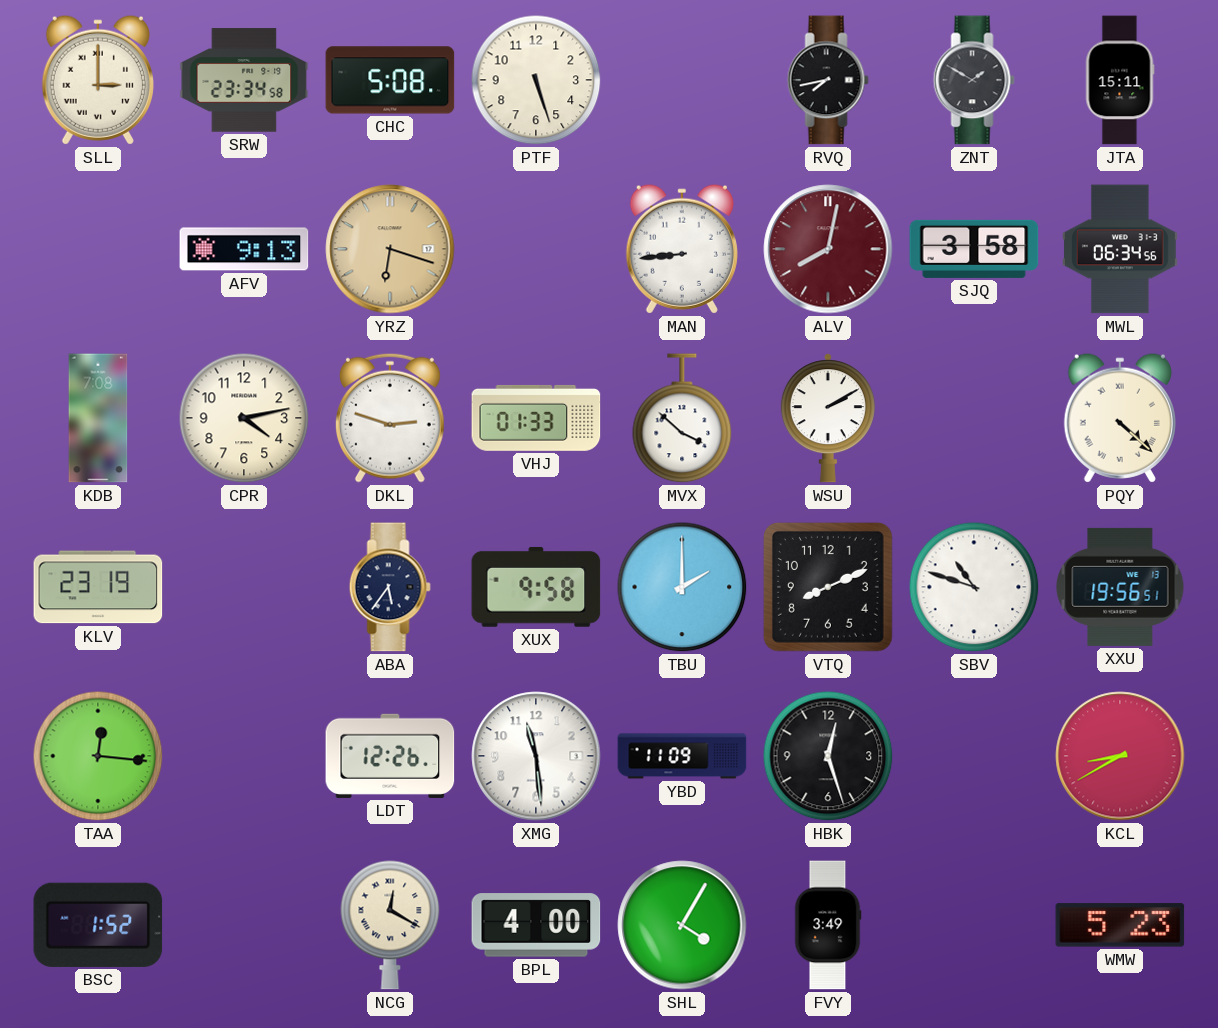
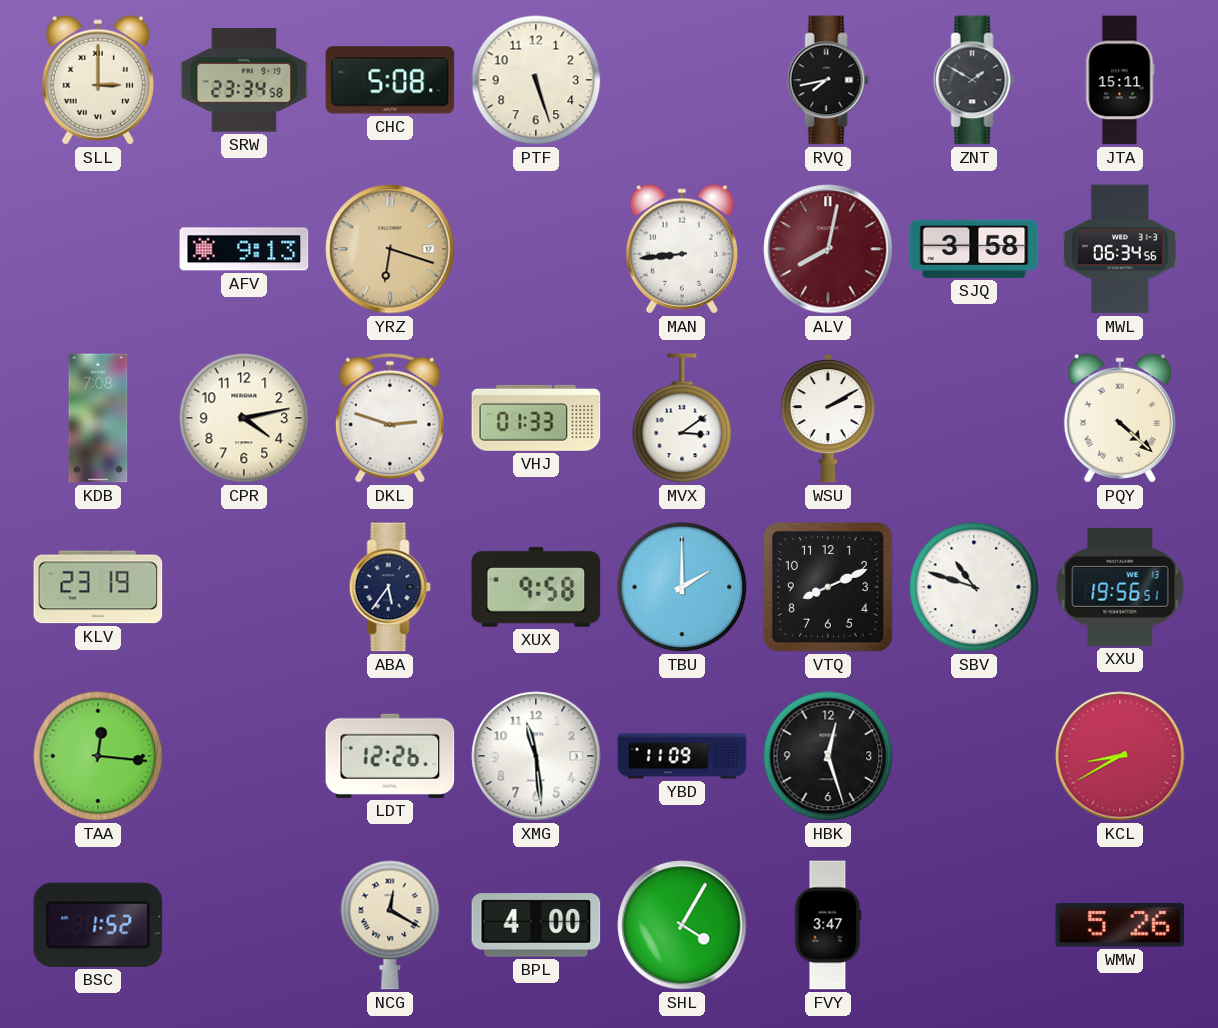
MVX: 3:52 -> 3:09
FVY: 3:49 -> 3:47
WMW: 5:23 -> 5:26
